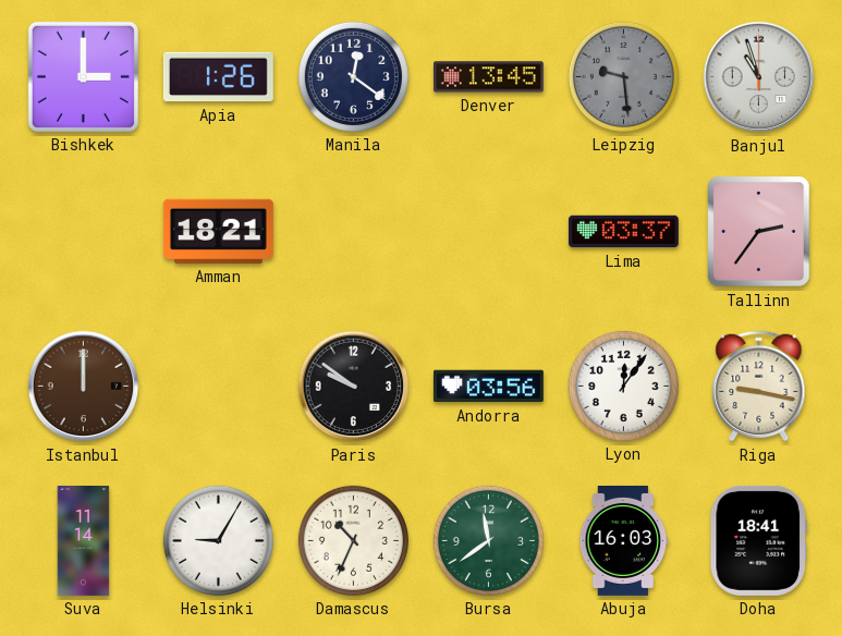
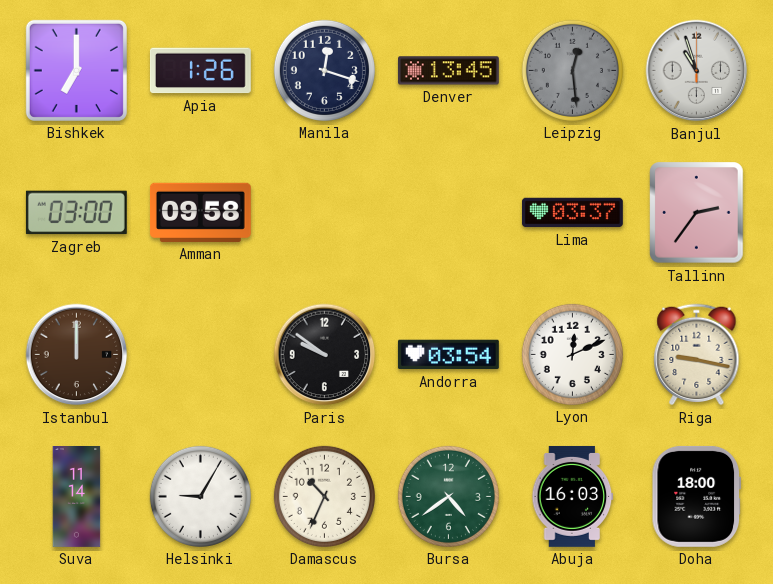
Bishkek: 3:00 -> 7:00
Manila: 12:21 -> 12:18
Leipzig: 9:29 -> 12:29
Zagreb: none -> 03:00
Amman: 18:21 -> 09:58
Andorra: 03:56 -> 03:54
Lyon: 12:06 -> 12:11
Bursa: 11:39 -> 4:39
Doha: 18:41 -> 18:00
